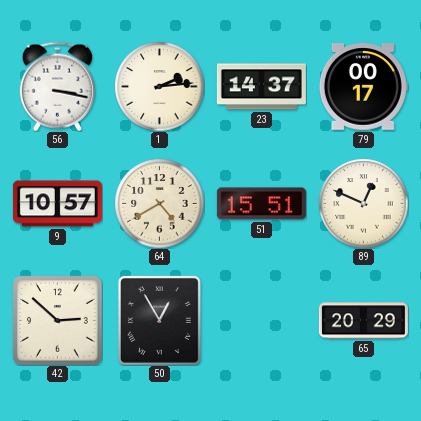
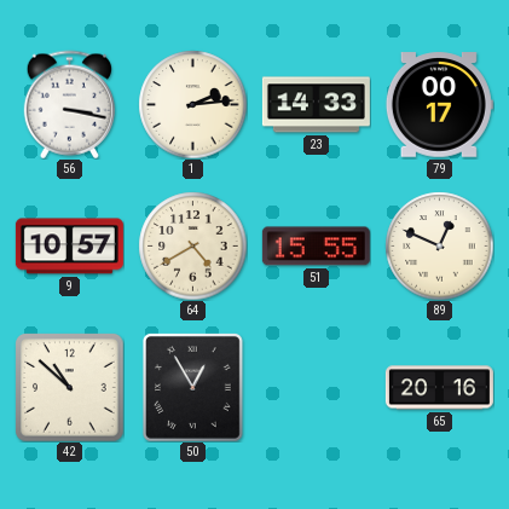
23: 14:37 -> 14:33
51: 15:51 -> 15:55
42: 2:52 -> 10:52
65: 20:29 -> 20:16
